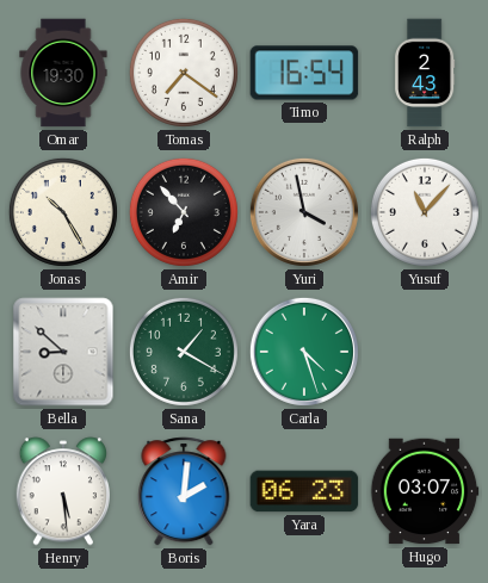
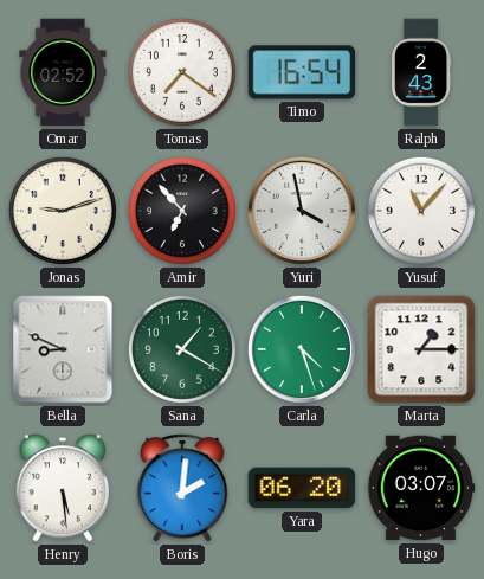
Omar: 19:30 -> 02:52
Jonas: 10:25 -> 9:12
Bella: 8:52 -> 8:49
Marta: none -> 1:15
Yara: 06:23 -> 06:20
